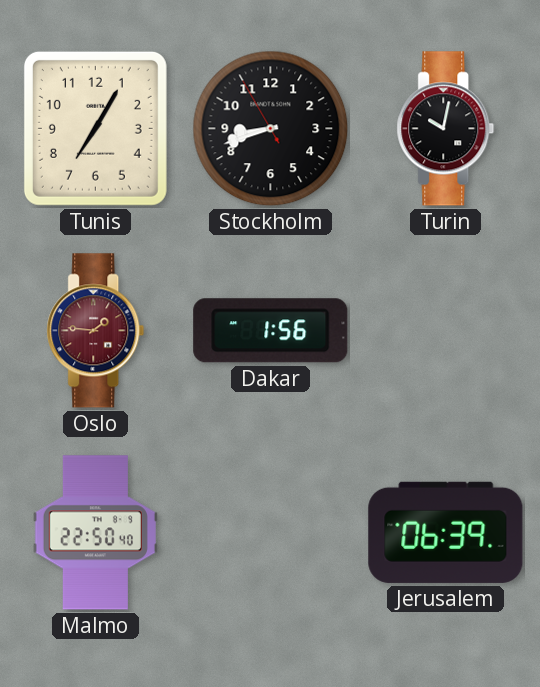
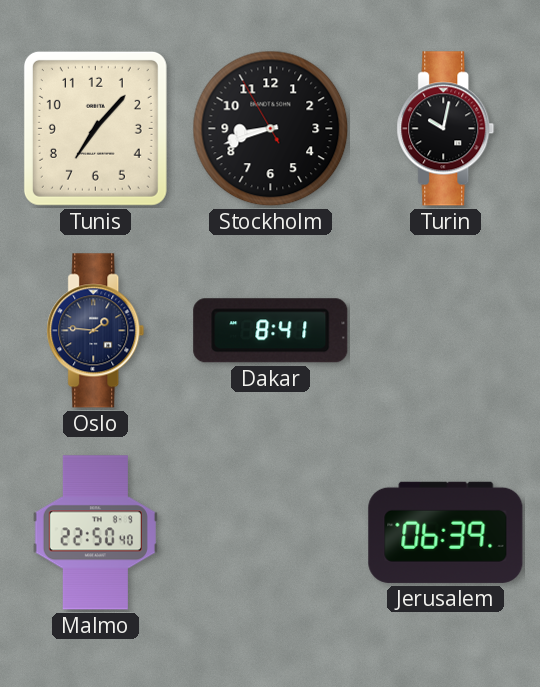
Tunis: 7:05 -> 7:07
Oslo dial: burgundy -> navy
Dakar: 1:56 -> 8:41
